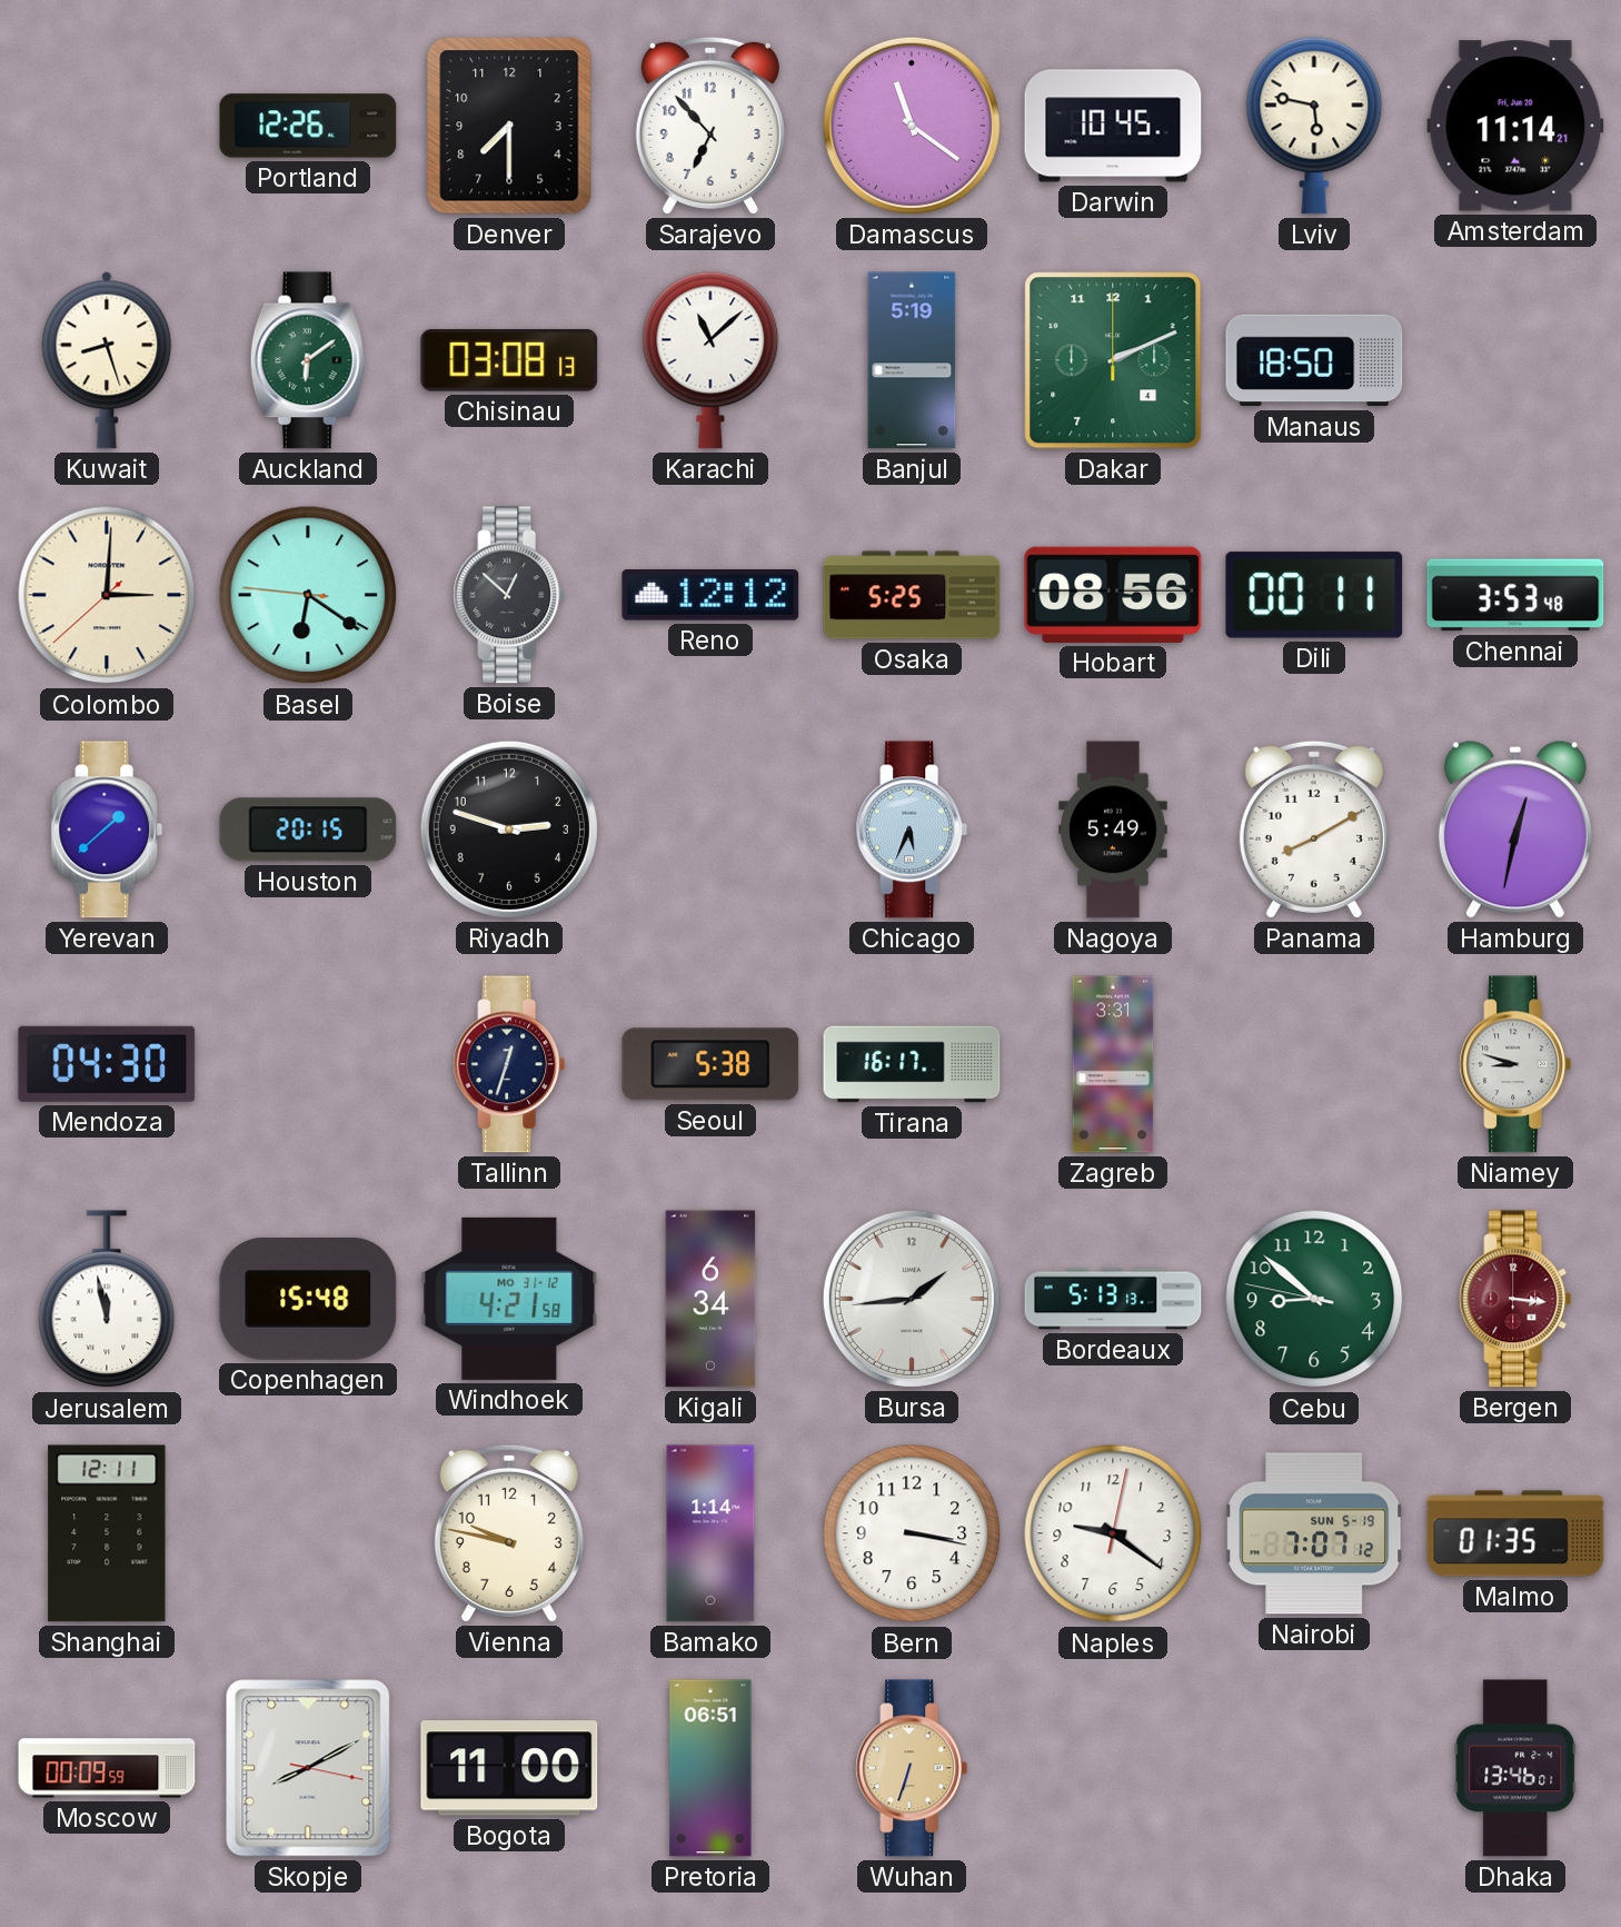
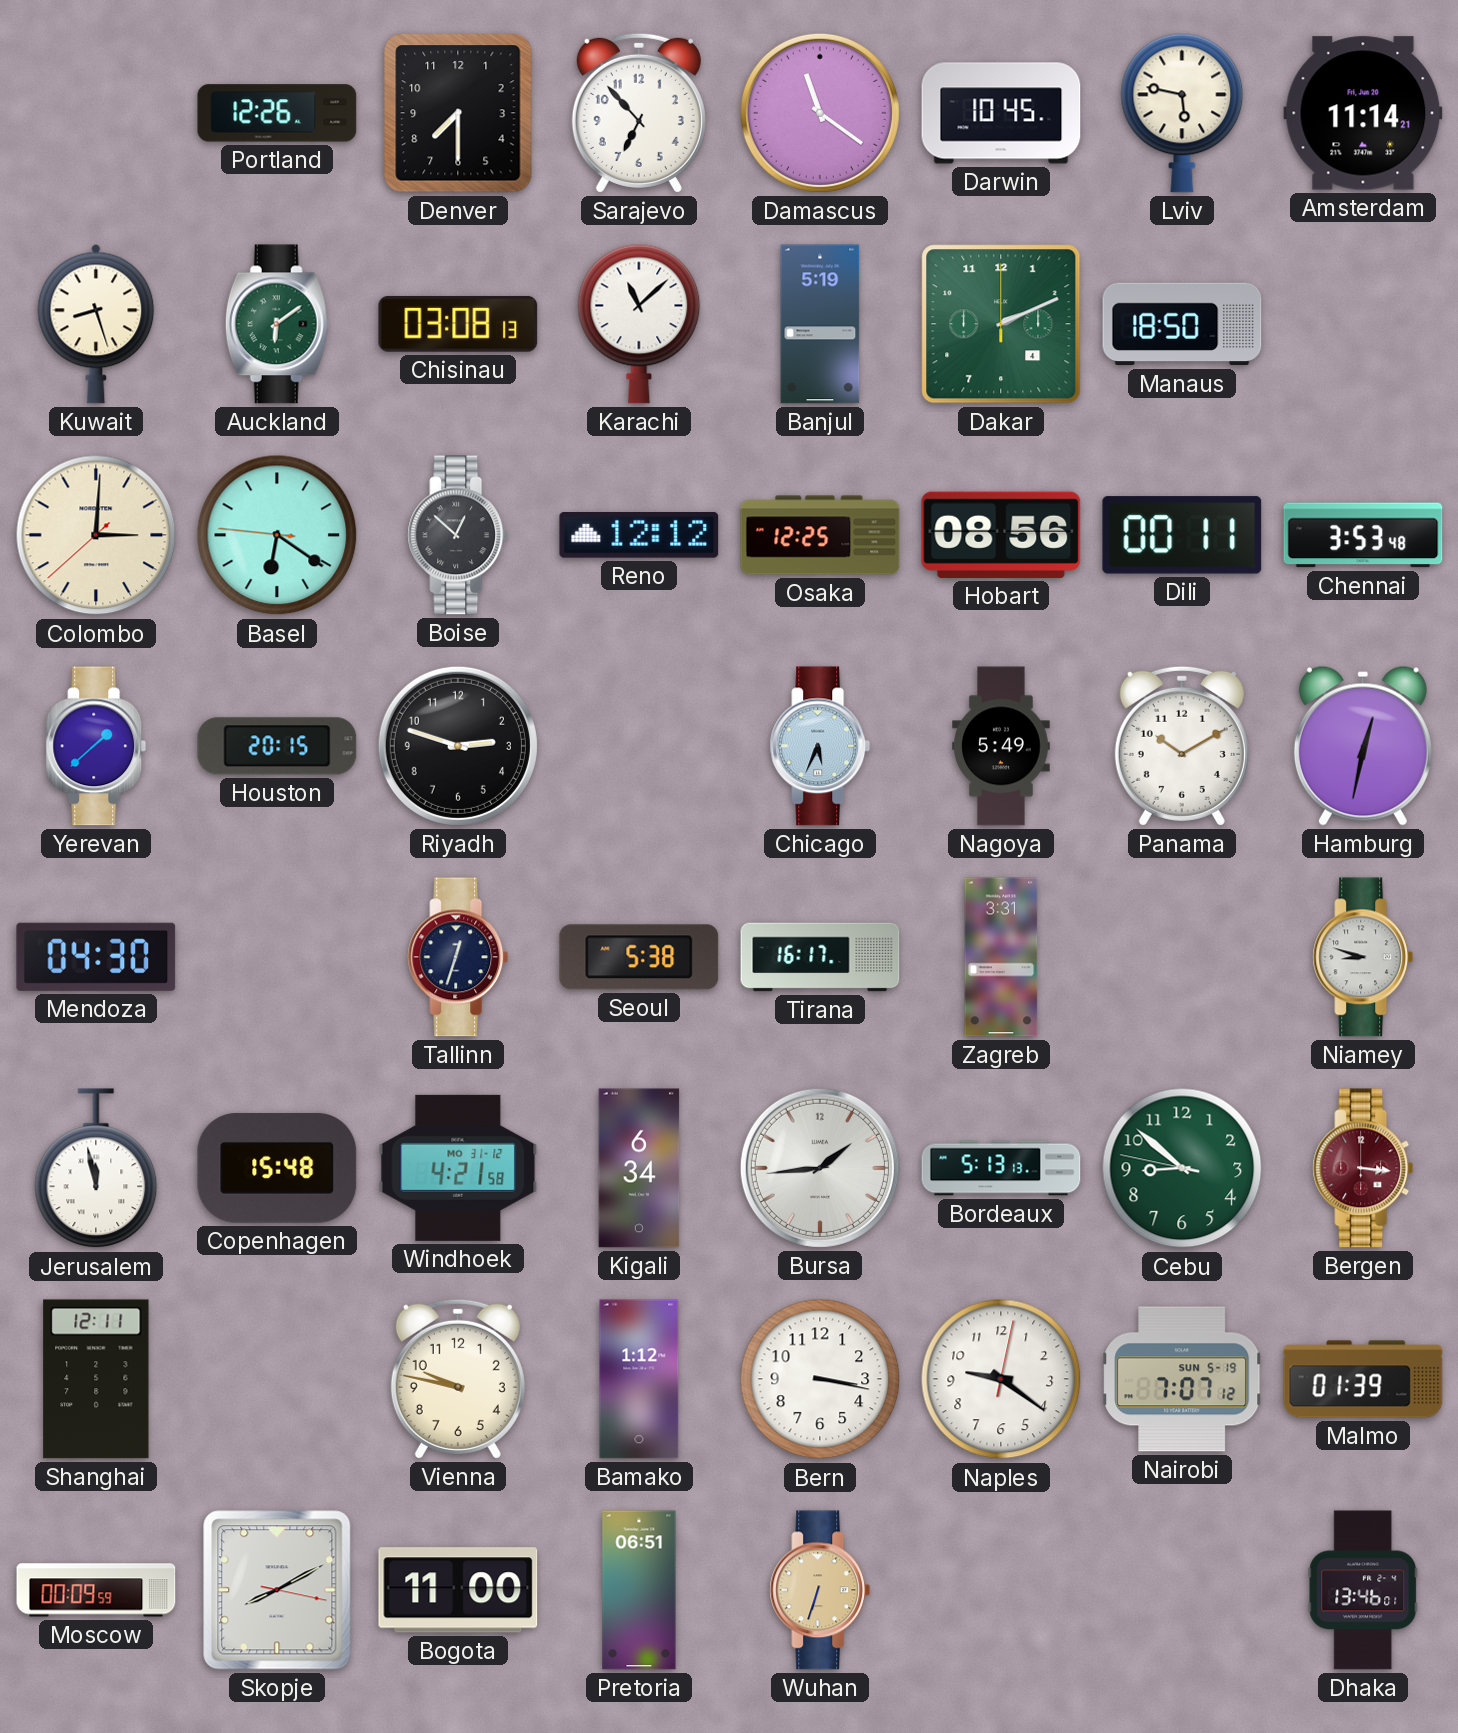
Osaka: 5:25 -> 12:25
Panama: 8:10 -> 10:10
Bamako: 1:14 -> 1:12
Malmo: 01:35 -> 01:39
